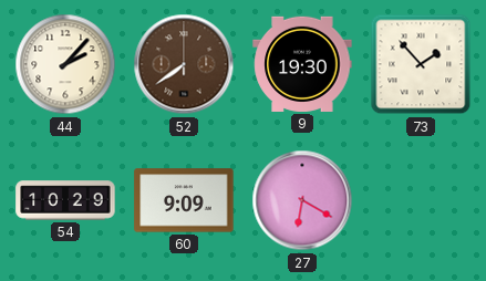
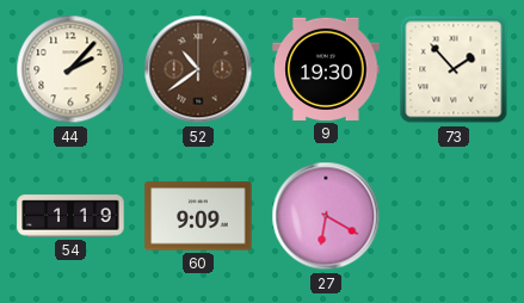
52: 7:39 -> 10:39
54: 10:29 -> 1:19
